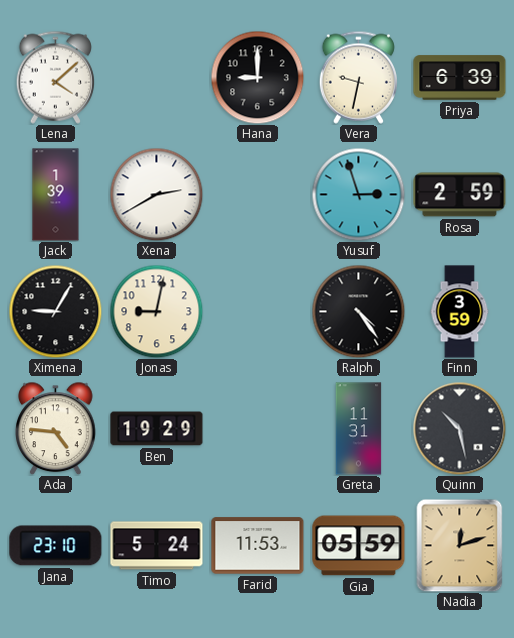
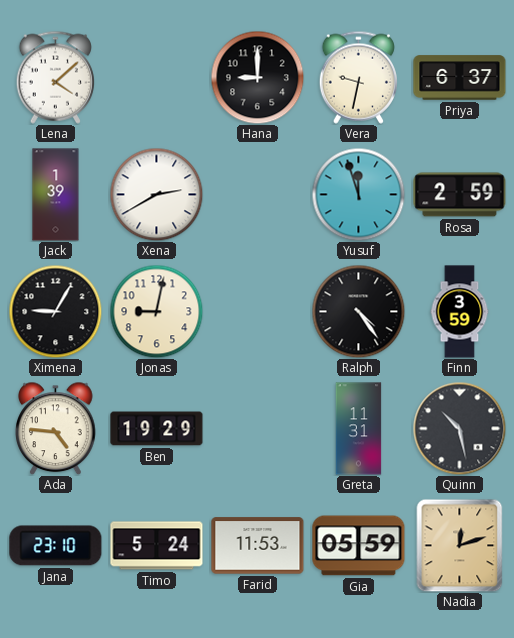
Priya: 6:39 -> 6:37
Yusuf: 2:57 -> 11:57
